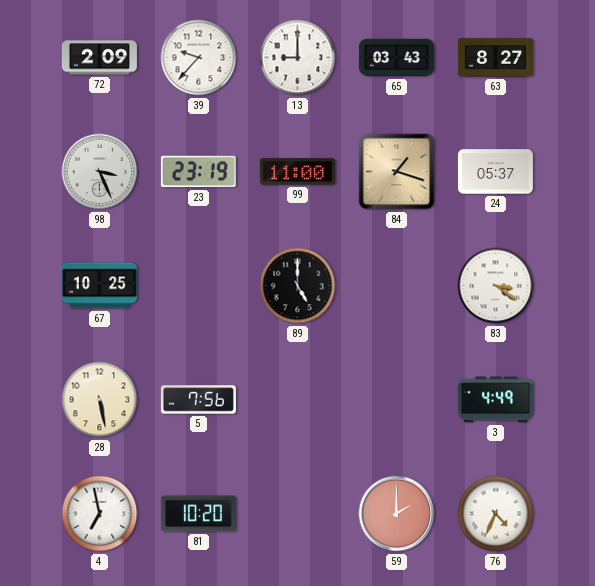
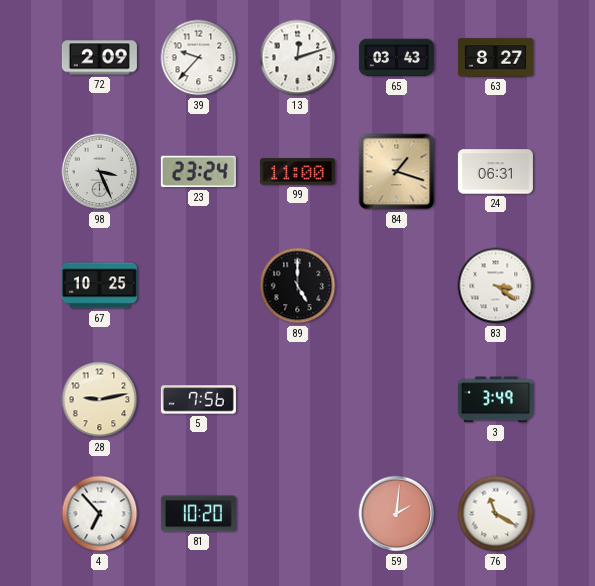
13: 9:00 -> 12:12
23: 23:19 -> 23:24
24: 05:37 -> 06:31
28: 5:28 -> 9:13
3: 4:49 -> 3:49
4: 6:58 -> 6:53
59: 2:00 -> 2:01
76: 4:34 -> 11:20
